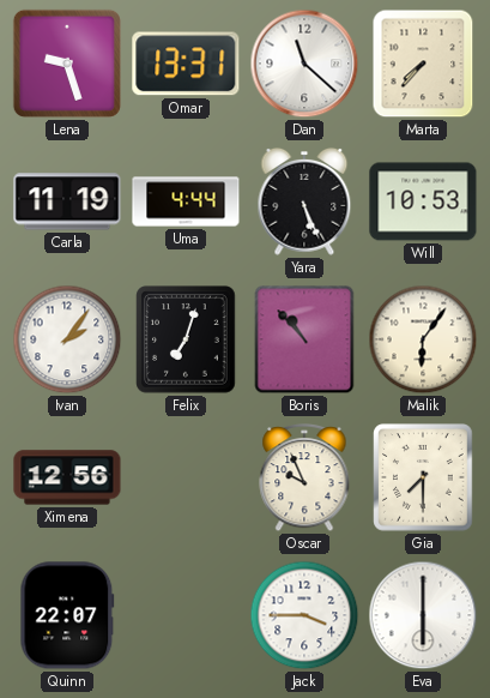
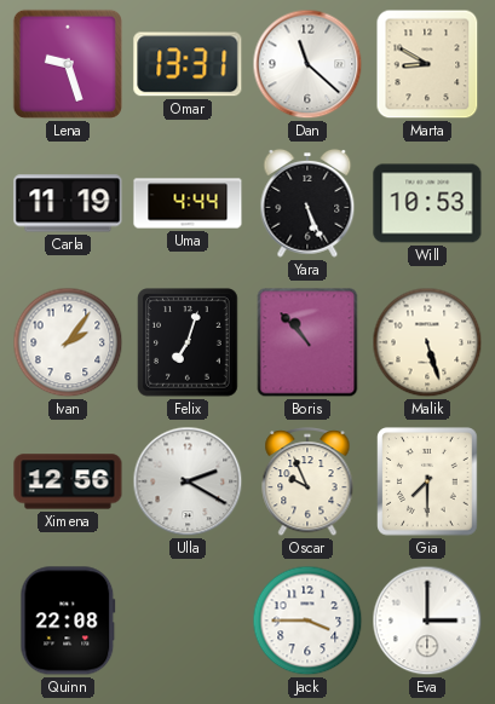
Marta: 7:37 -> 8:50
Malik: 6:06 -> 5:27
Ulla: none -> 2:20
Quinn: 22:07 -> 22:08
Eva: 6:00 -> 3:00
